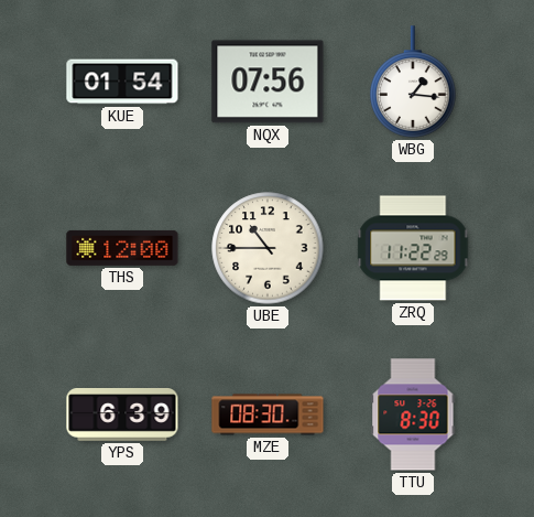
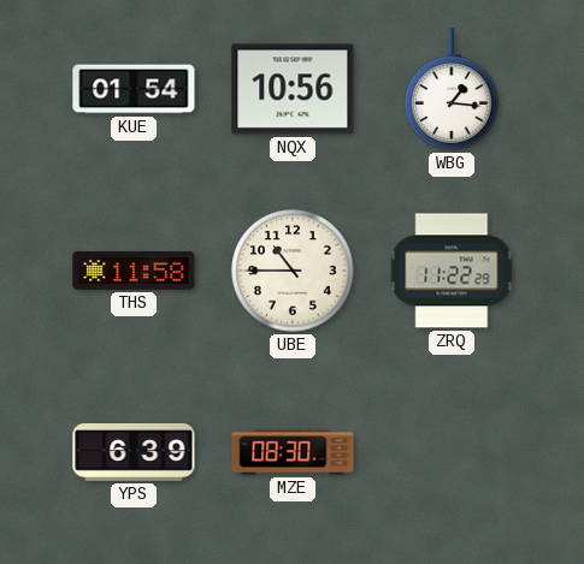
NQX: 07:56 -> 10:56
THS: 12:00 -> 11:58
TTU: 8:30 -> none
